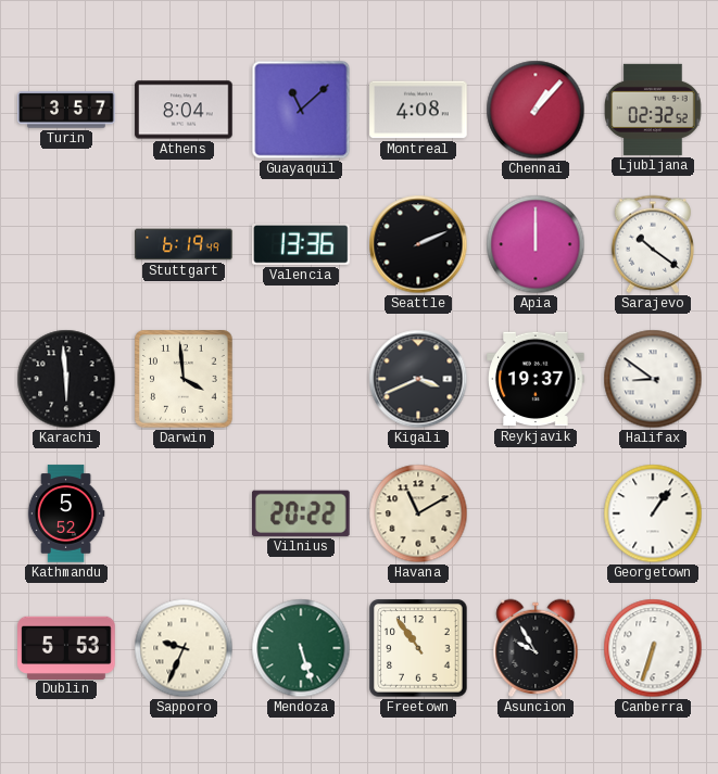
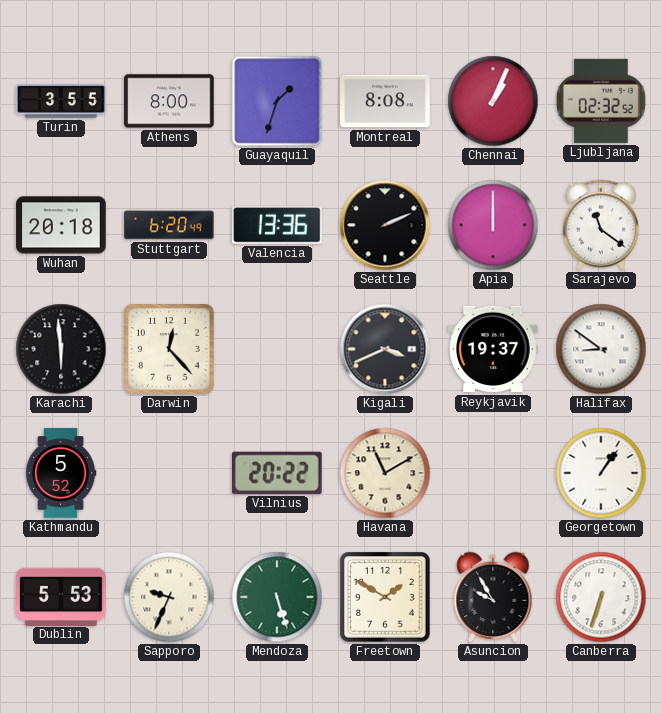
Turin: 3:57 -> 3:55
Athens: 8:04 -> 8:00
Guayaquil: 11:08 -> 1:33
Montreal: 4:08 -> 8:08
Chennai: 1:07 -> 1:04
Wuhan: none -> 20:18
Stuttgart: 6:19 -> 6:20
Sarajevo: 10:21 -> 11:21
Darwin: 3:59 -> 12:23
Freetown: 10:54 -> 1:50
